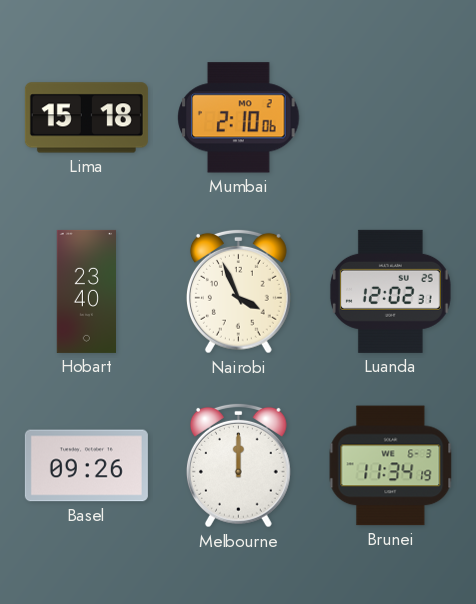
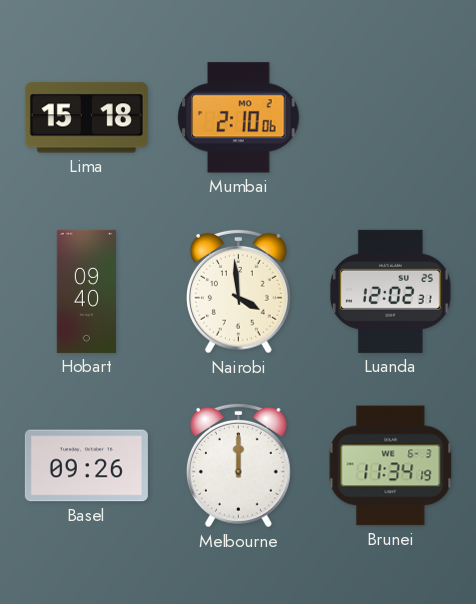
Hobart: 23:40 -> 09:40
Nairobi: 3:56 -> 3:59
